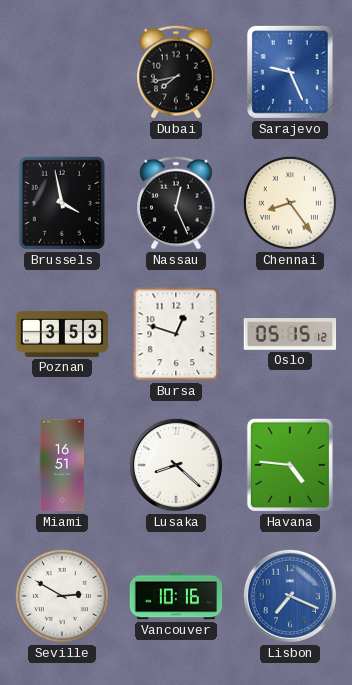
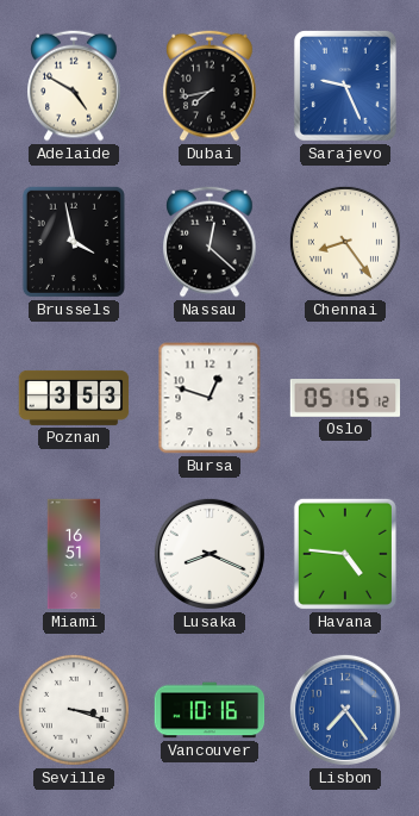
Adelaide: none -> 4:50
Nassau: 12:26 -> 12:22
Lusaka: 8:22 -> 8:19
Seville: 2:50 -> 3:18
Lisbon: 7:19 -> 7:24
